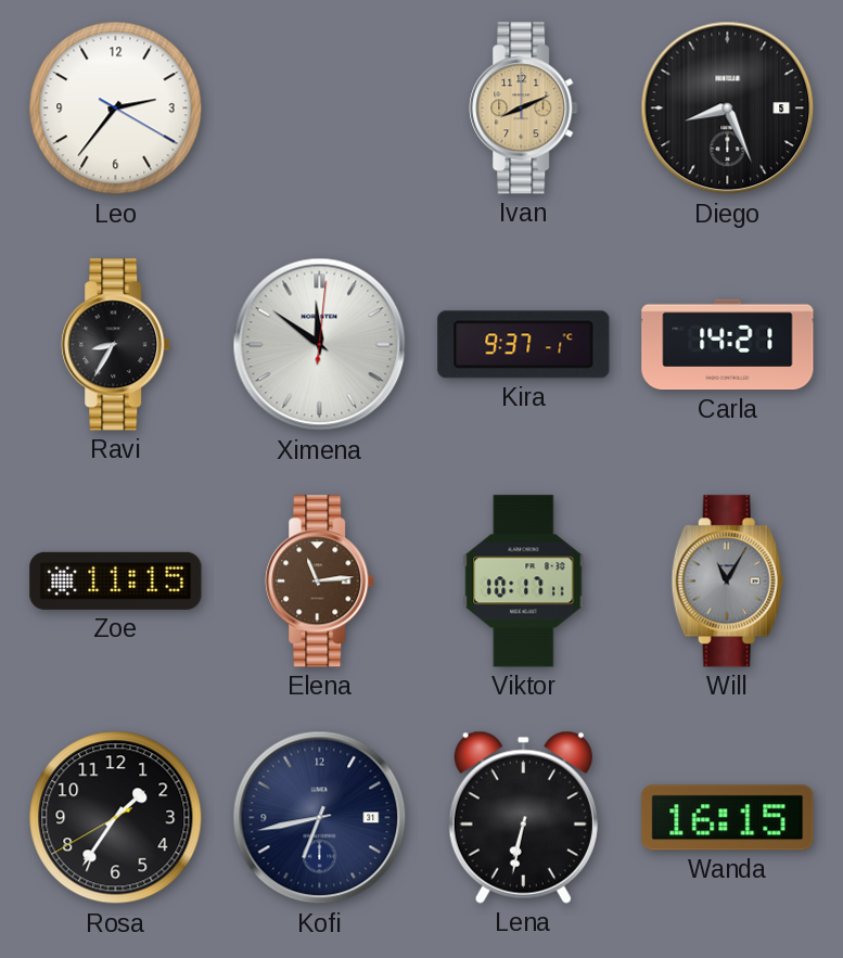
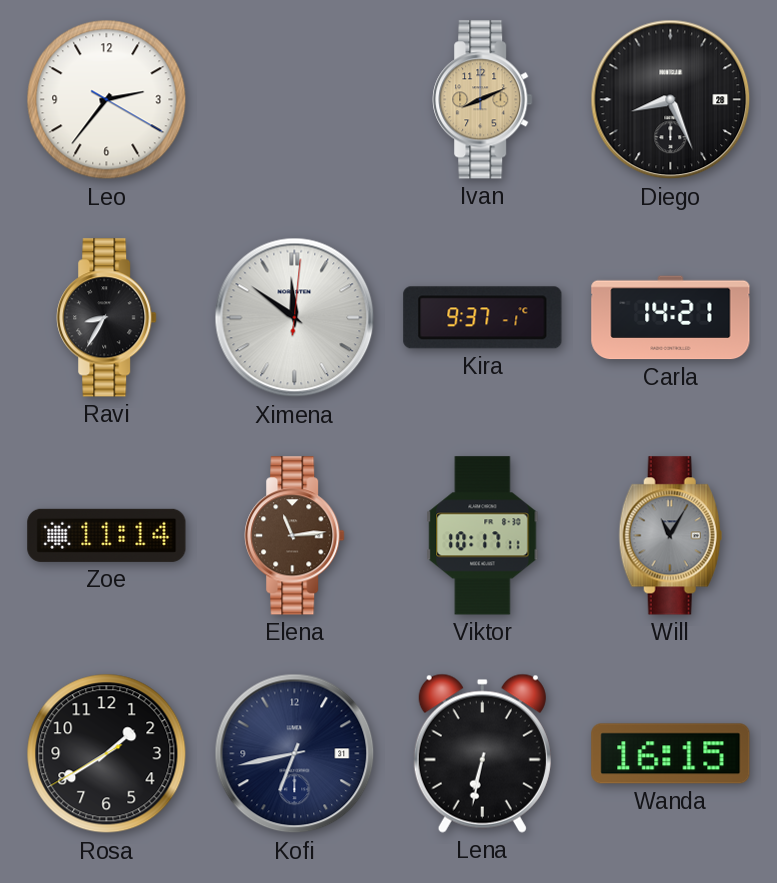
Diego date: 5 -> 28
Zoe: 11:15 -> 11:14
Rosa: 1:35 -> 1:39
